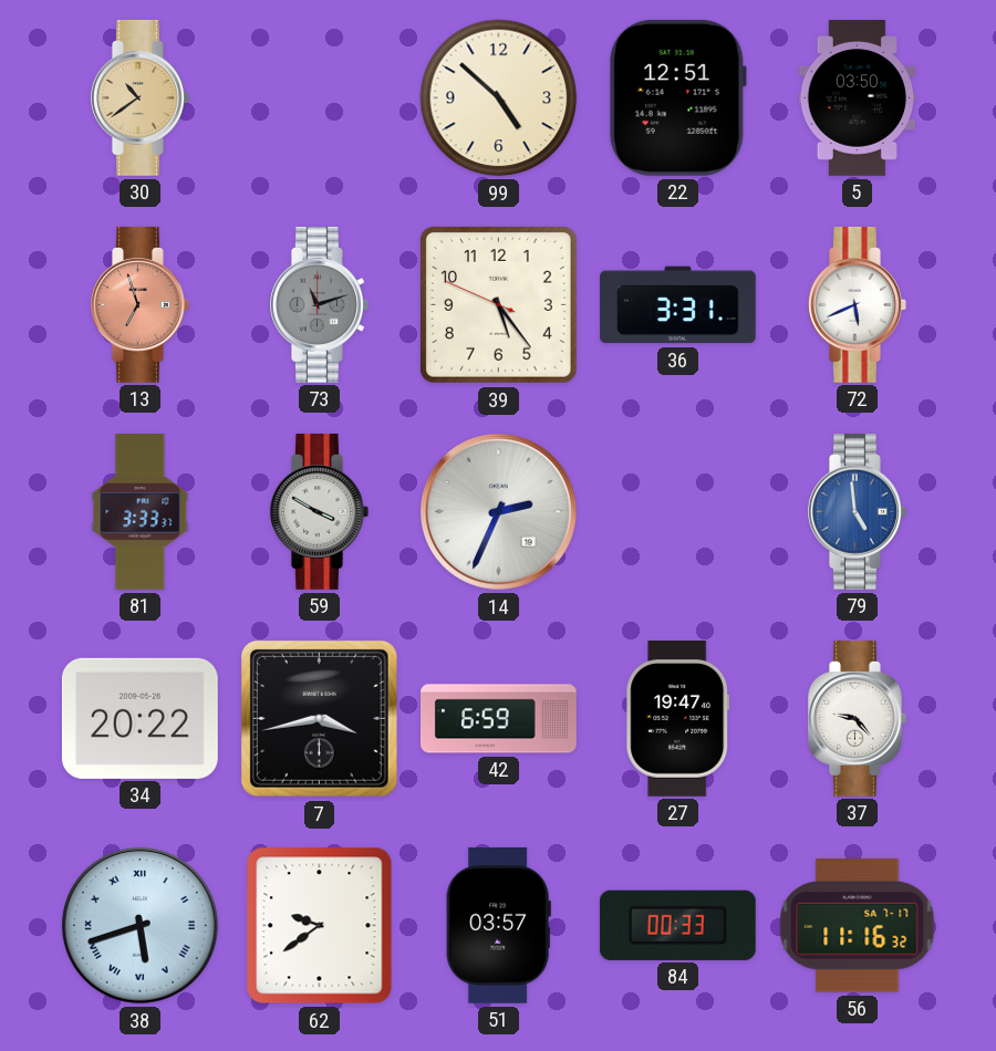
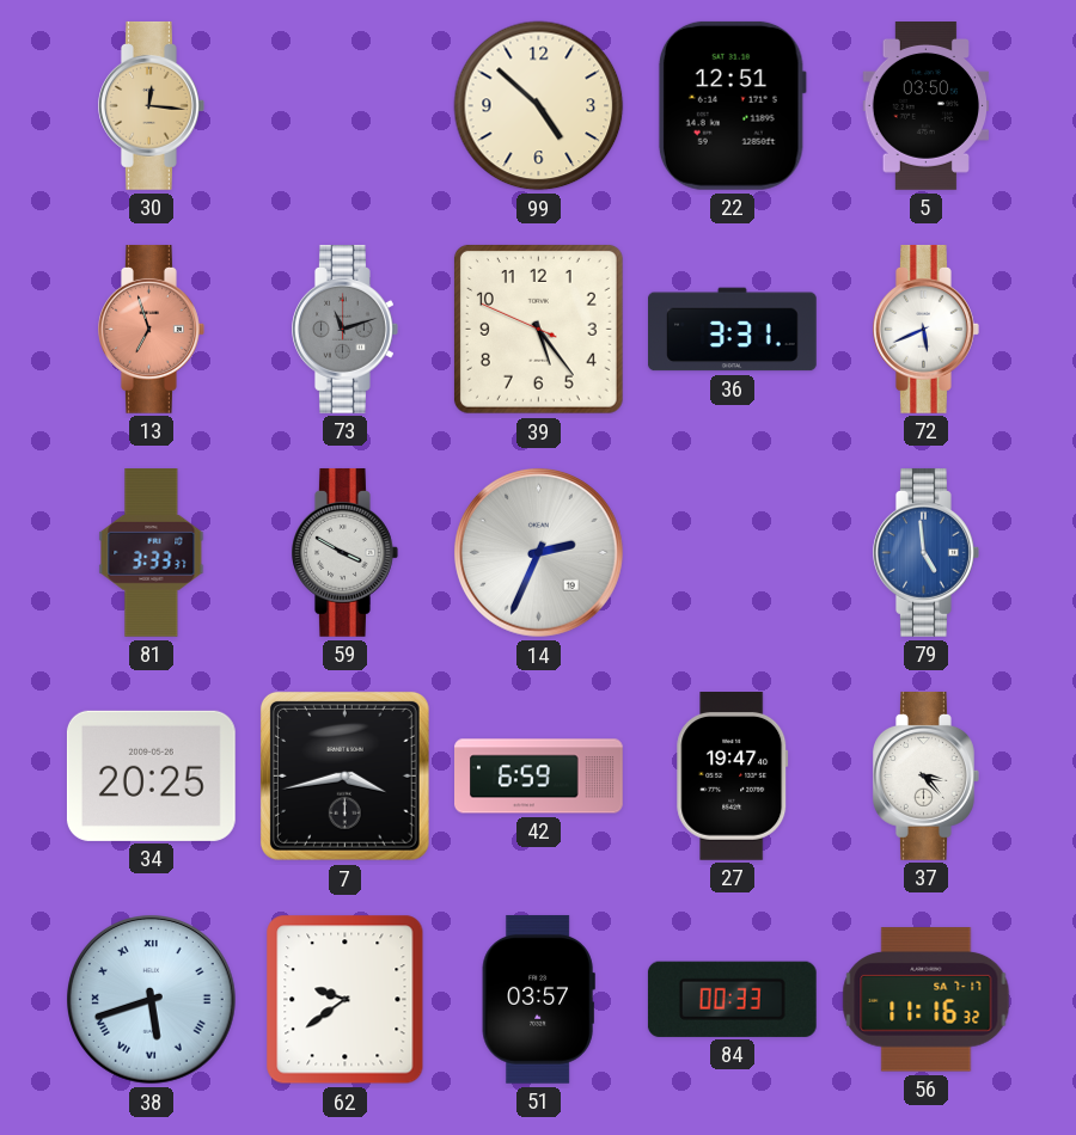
30: 10:39 -> 12:16
34: 20:22 -> 20:25
37: 9:23 -> 3:23
